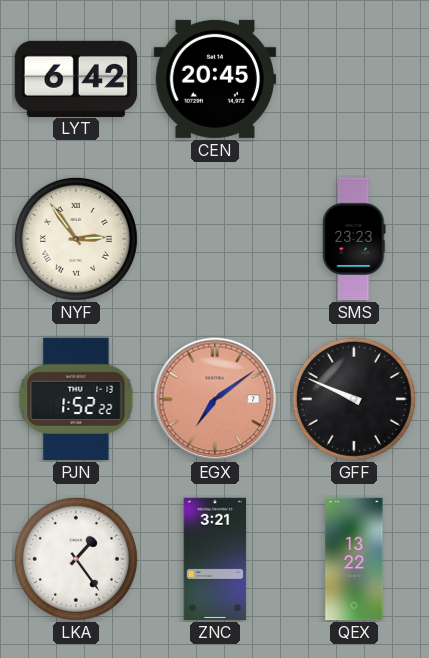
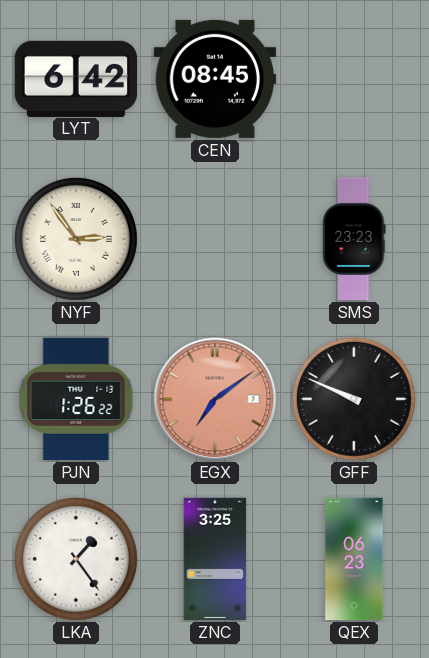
CEN: 20:45 -> 08:45
PJN: 1:52 -> 1:26
ZNC: 3:21 -> 3:25
QEX: 13:22 -> 06:23
